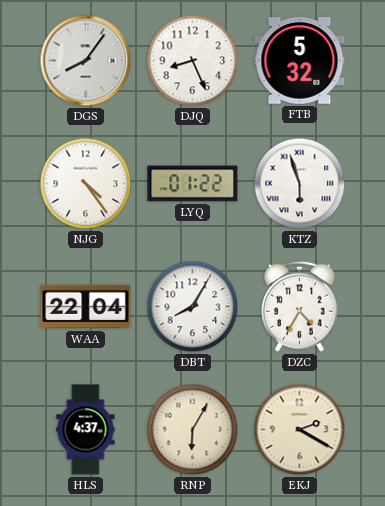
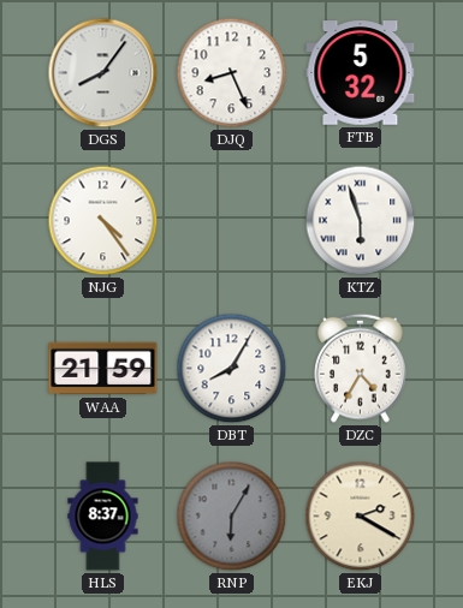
LYQ: 01:22 -> none
WAA: 22:04 -> 21:59
HLS: 4:37 -> 8:37
RNP dial: cream -> grey
